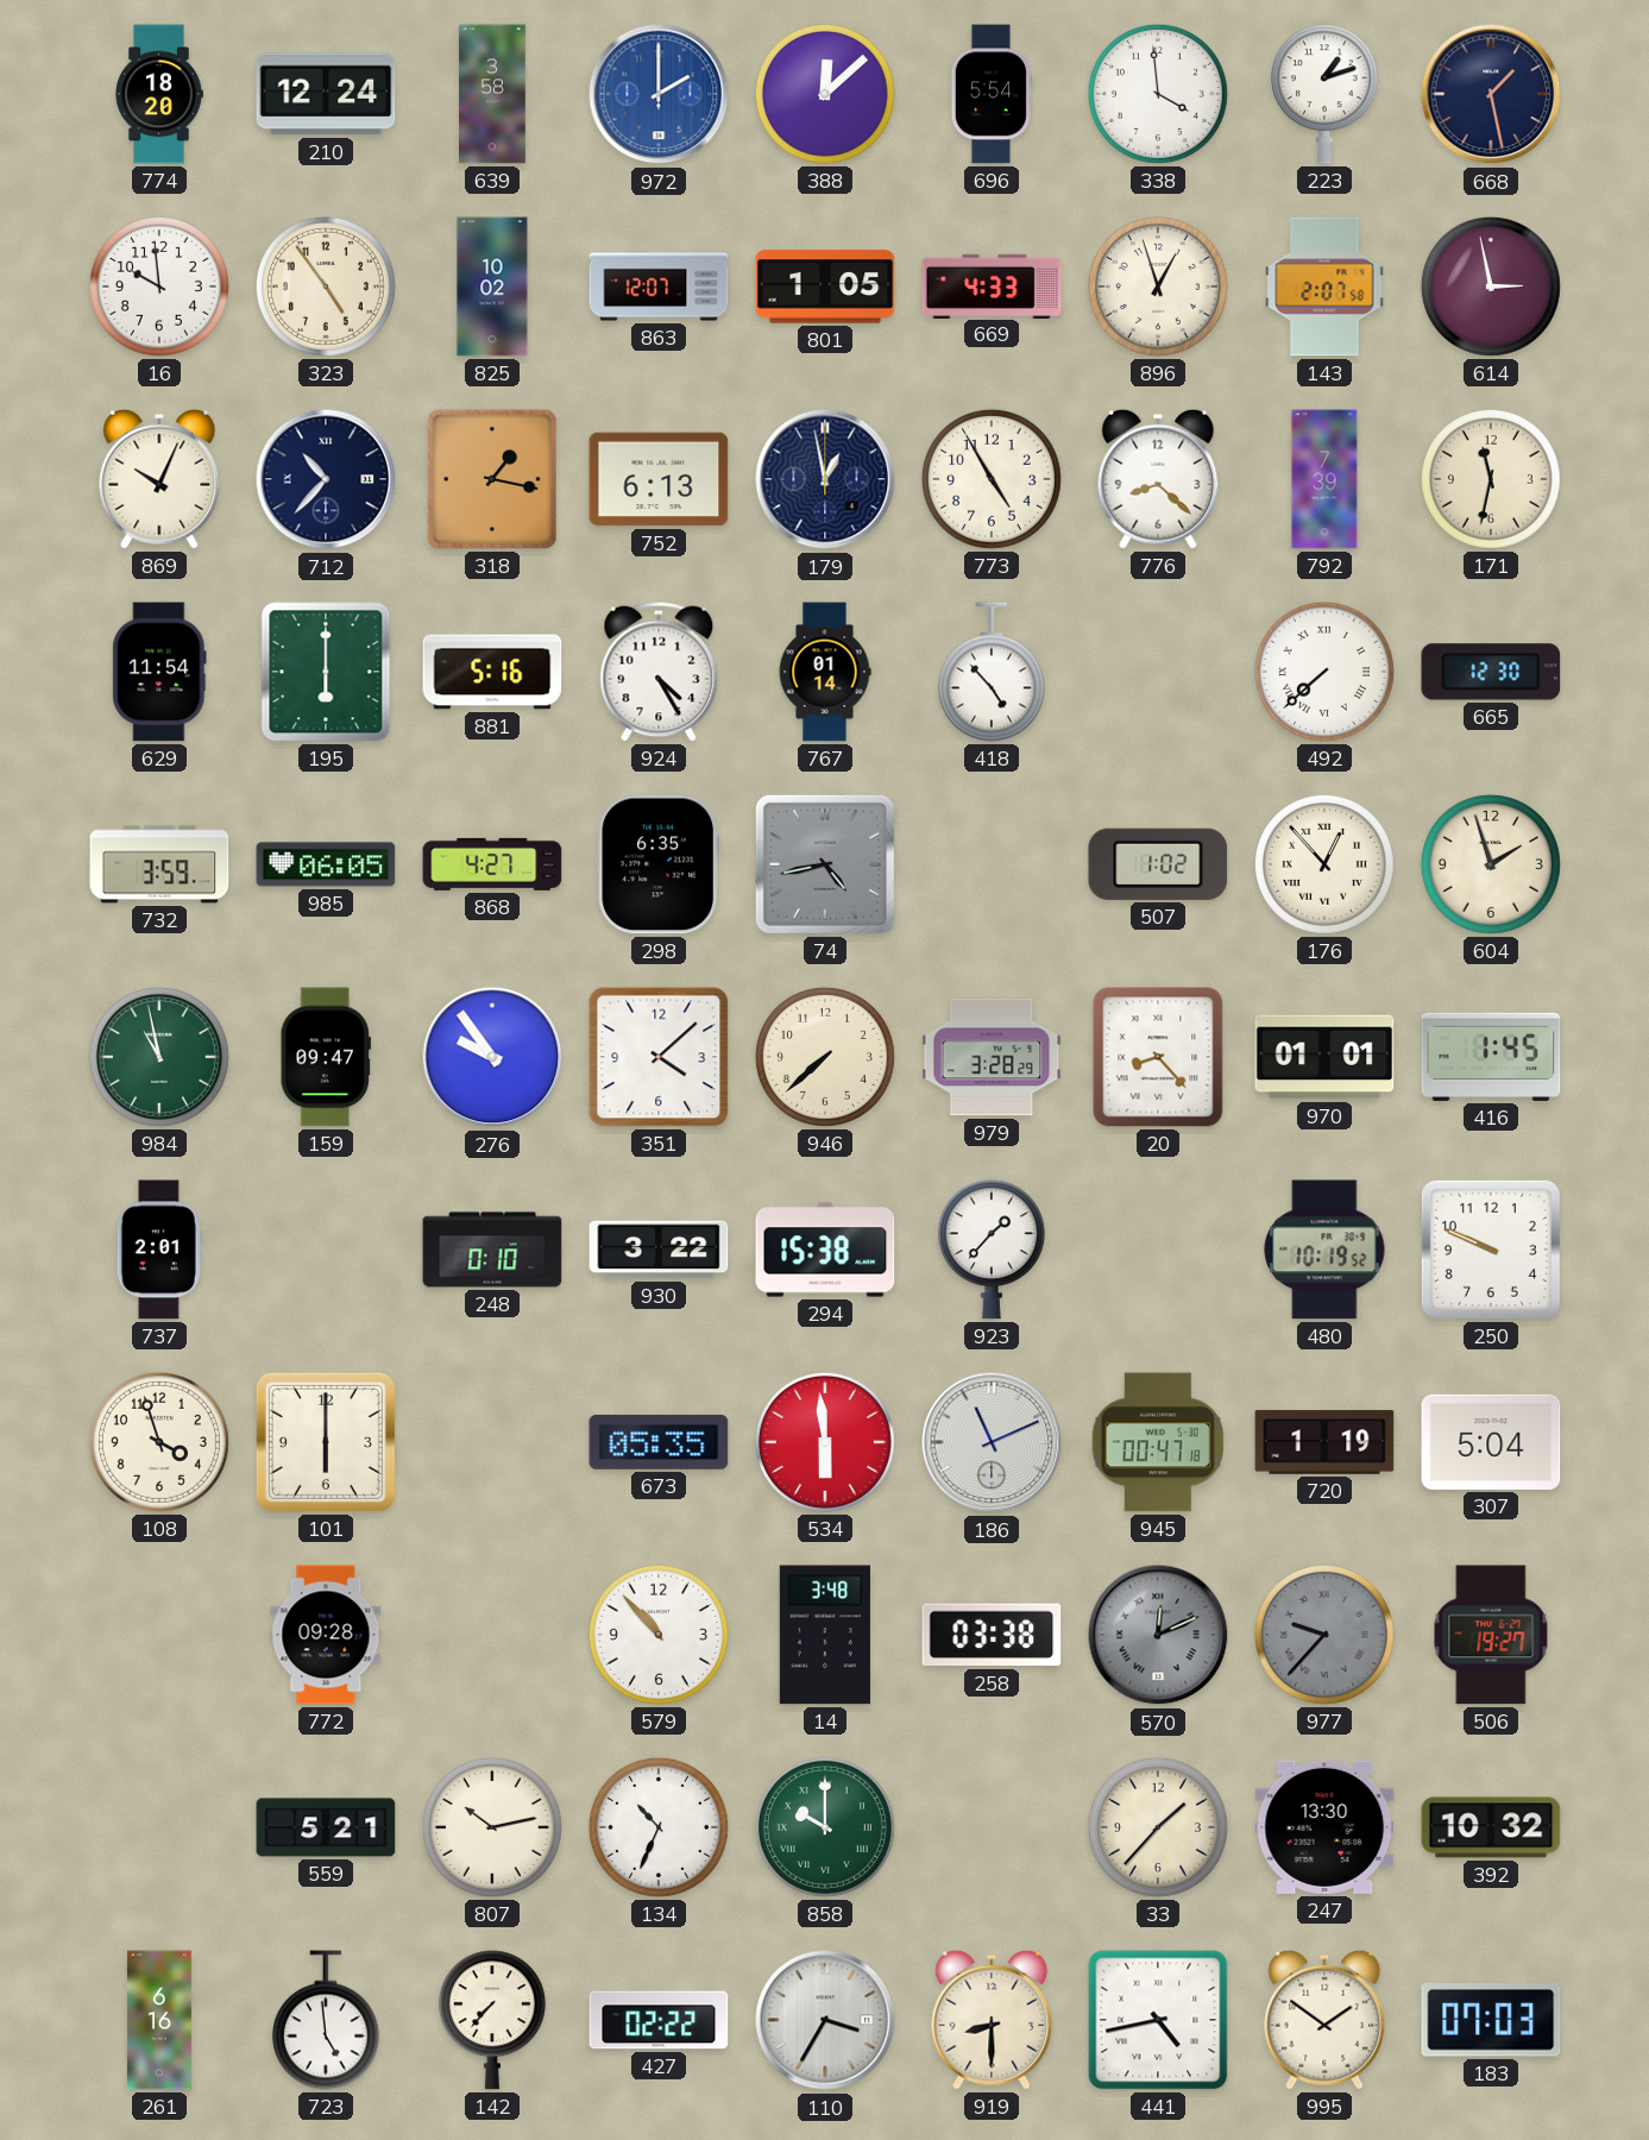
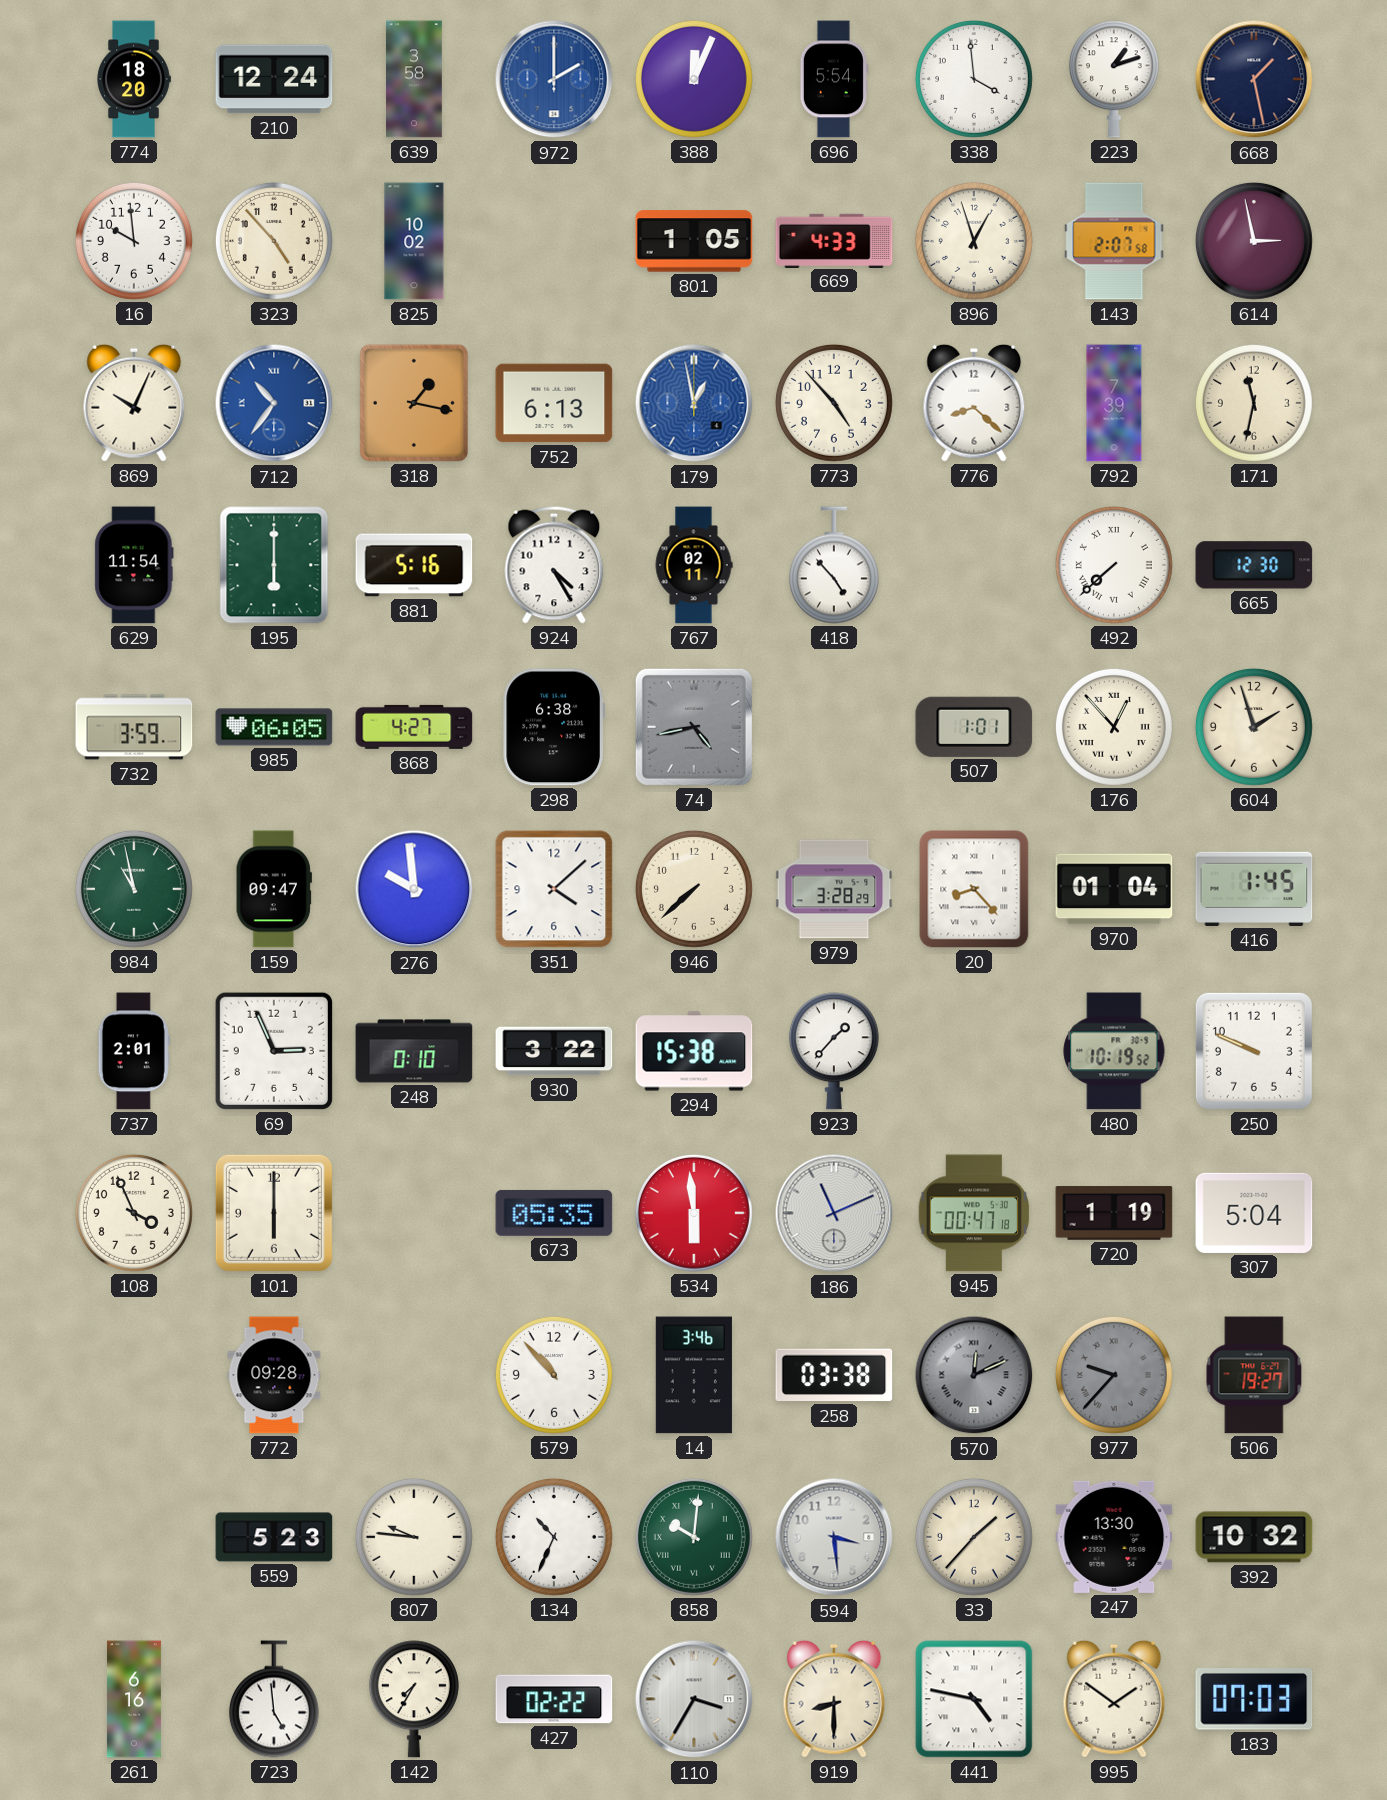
388: 12:08 -> 12:04
323: 4:54 -> 4:53
863: 12:07 -> none
712: 10:37 -> 10:36
712 dial: navy -> blue
179 dial: navy -> blue
773: 4:55 -> 4:53
767: 01:14 -> 02:11
298: 6:35 -> 6:38
507: 1:02 -> 1:01
276: 9:54 -> 9:59
970: 01:01 -> 01:04
69: none -> 2:56
108: 3:57 -> 3:56
14: 3:48 -> 3:46
559: 5:21 -> 5:23
807: 10:13 -> 9:46
858: 10:00 -> 10:01
594: none -> 3:29
142: 7:37 -> 7:35
441: 4:43 -> 4:47
